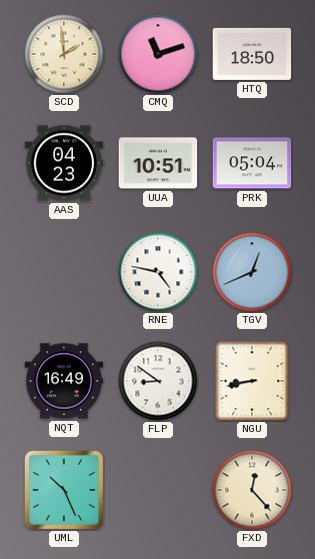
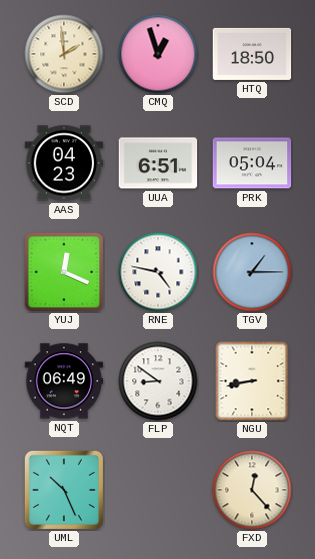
CMQ: 11:12 -> 12:57
UUA: 10:51 -> 6:51
YUJ: none -> 12:19
TGV: 12:41 -> 1:15
NQT: 16:49 -> 06:49
